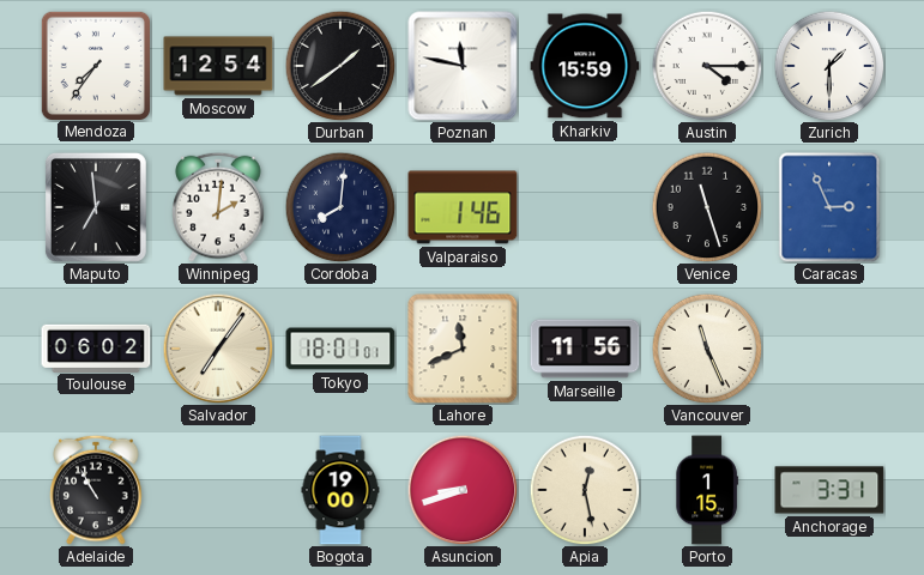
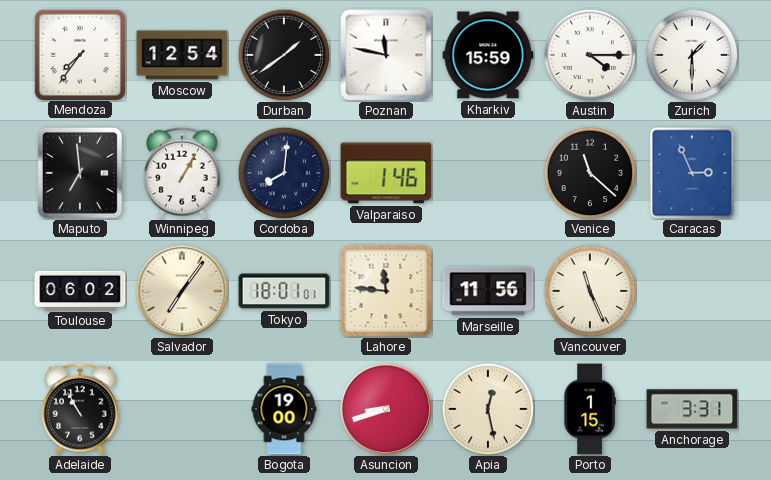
Winnipeg: 2:01 -> 1:05
Venice: 11:27 -> 11:22
Lahore: 11:41 -> 11:46
